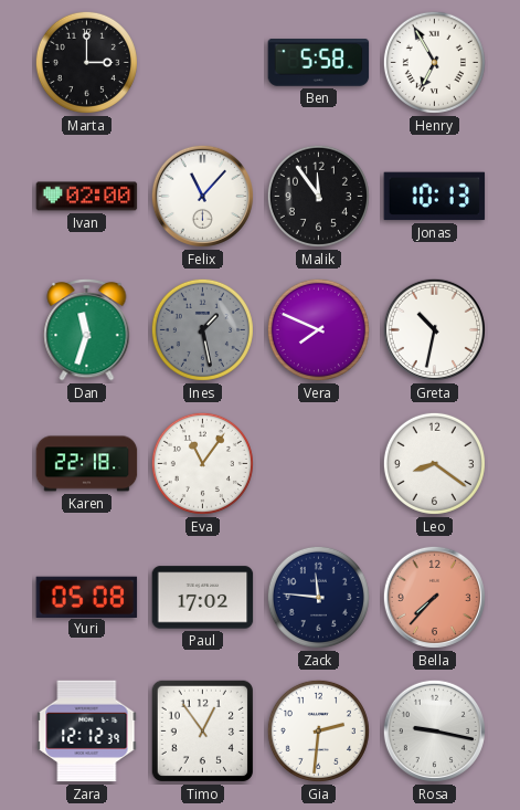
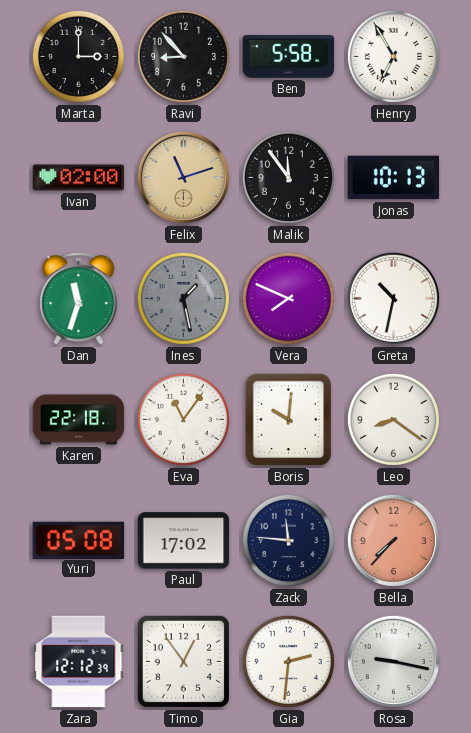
Ravi: none -> 8:53
Felix: 11:07 -> 11:12
Felix dial: white -> champagne
Boris: none -> 10:01
